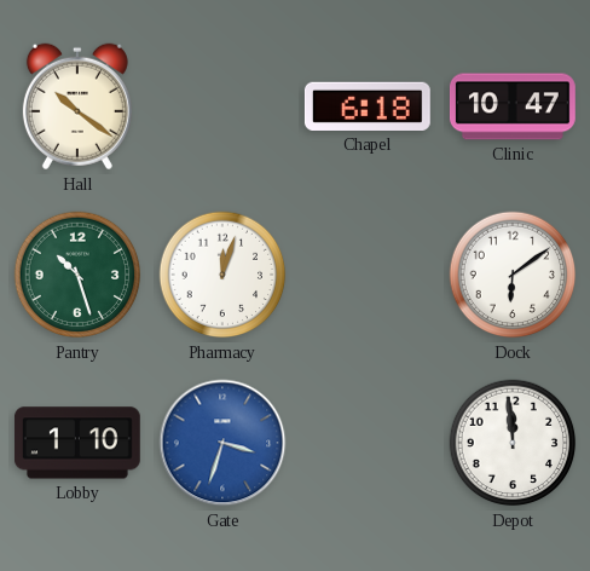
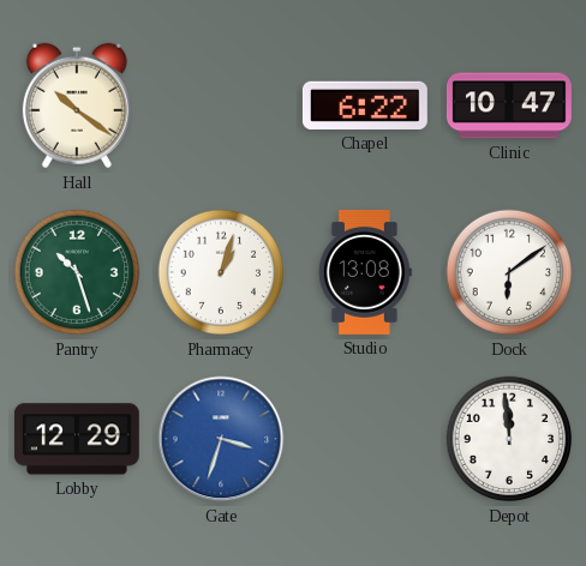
Chapel: 6:18 -> 6:22
Pharmacy: 12:03 -> 1:03
Studio: none -> 13:08
Lobby: 1:10 -> 12:29
